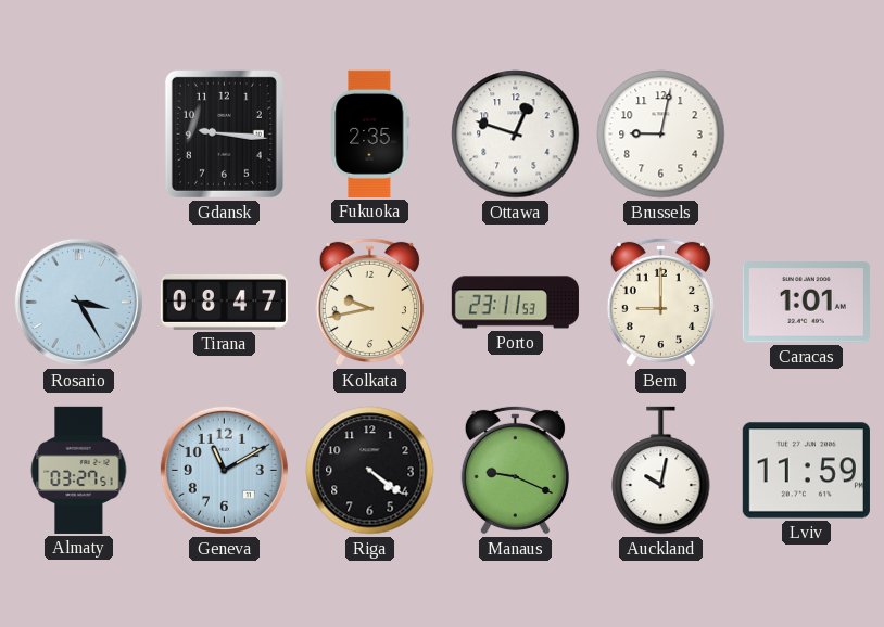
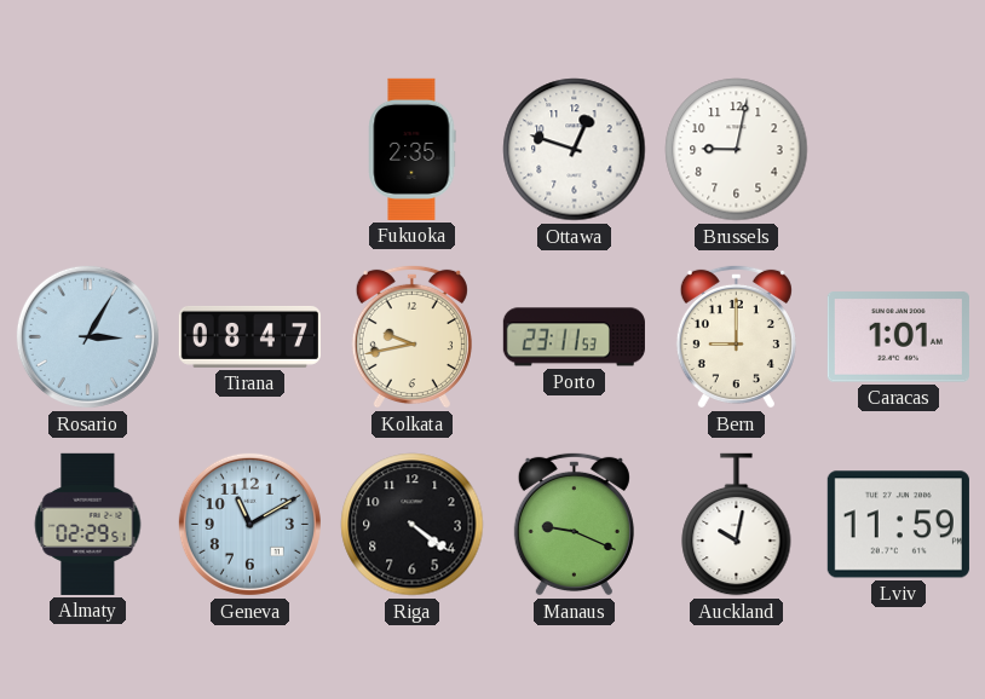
Gdansk: 9:16 -> none
Rosario: 3:25 -> 3:05
Almaty: 03:27 -> 02:29
